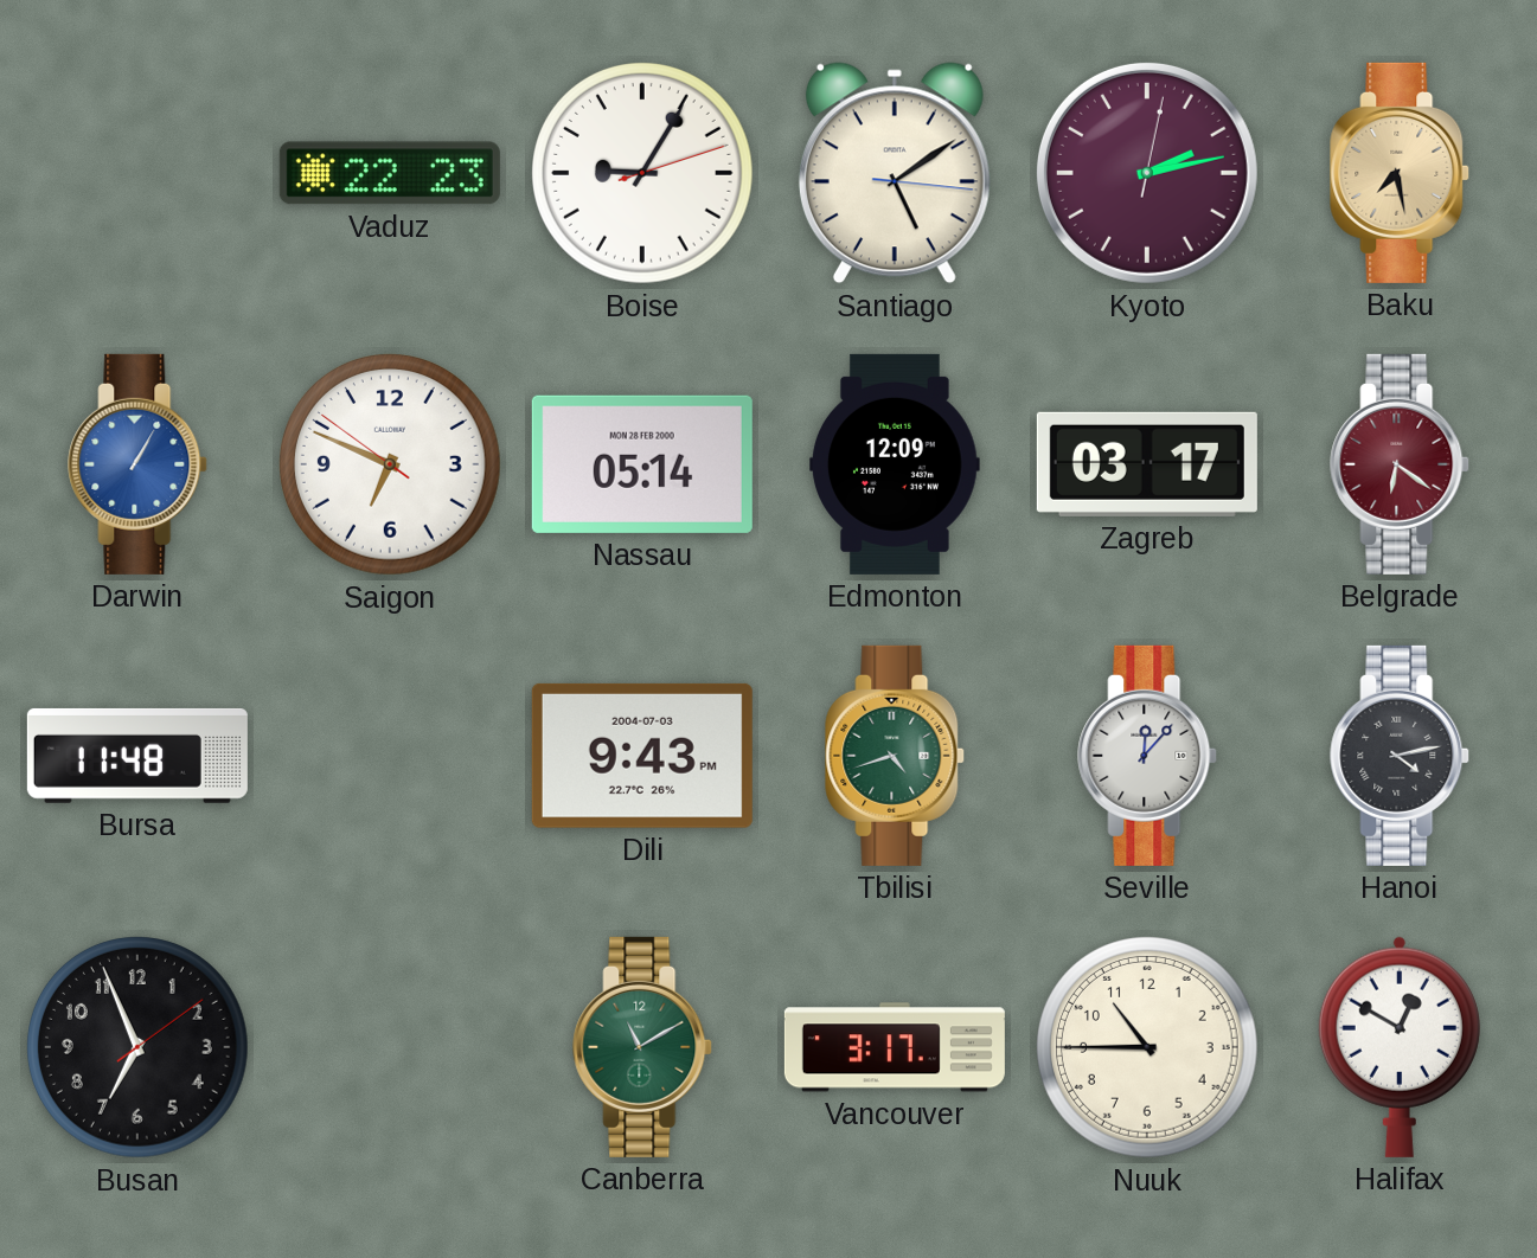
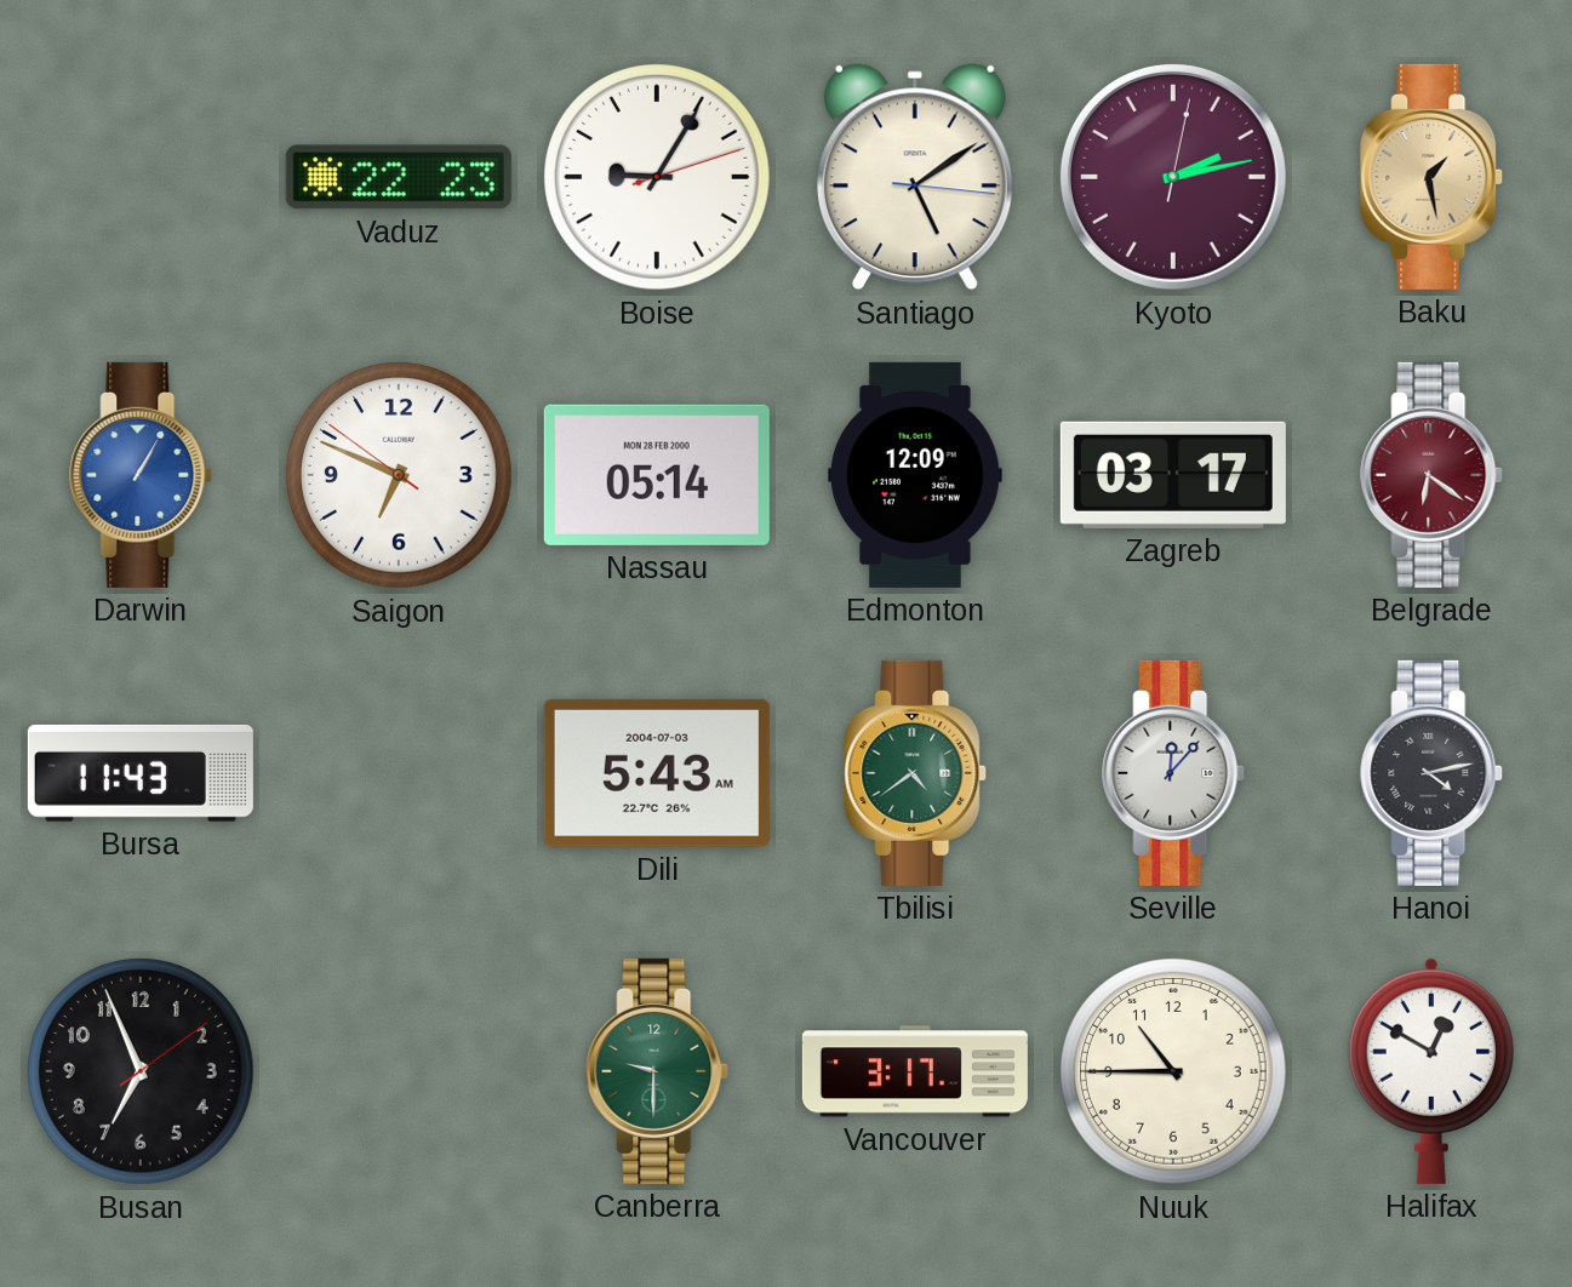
Baku: 7:28 -> 1:28
Bursa: 11:48 -> 11:43
Dili: 9:43 -> 5:43
Tbilisi: 4:42 -> 4:39
Canberra: 11:10 -> 9:30
